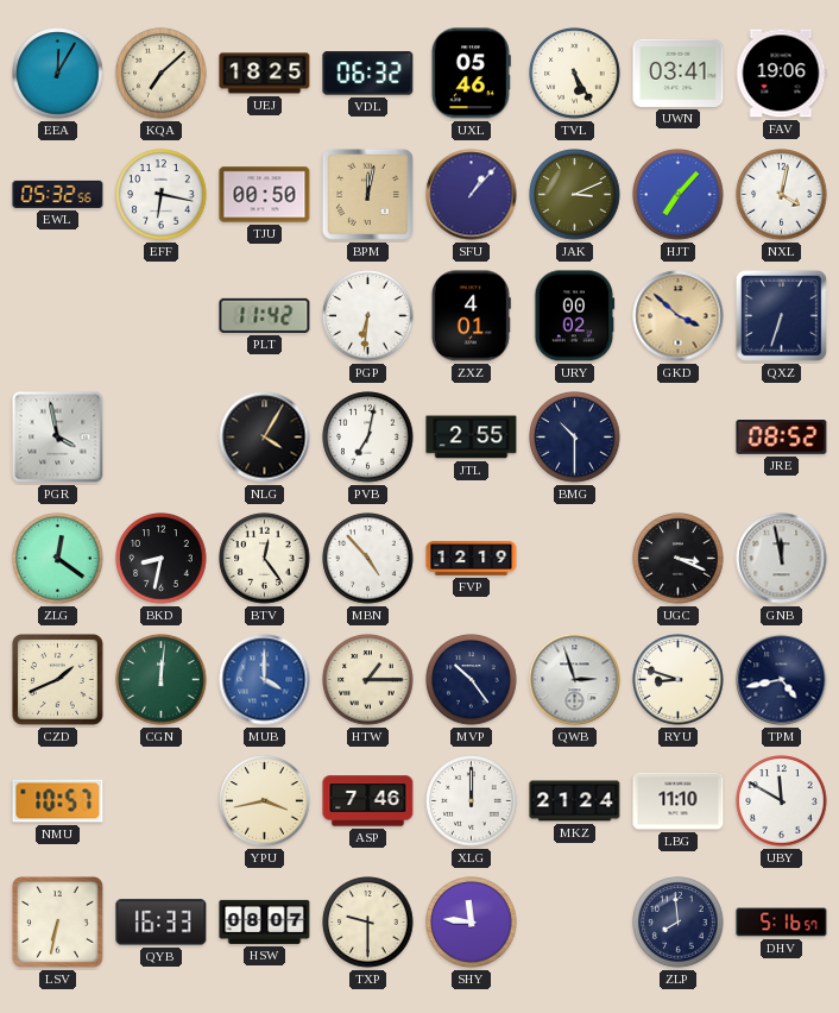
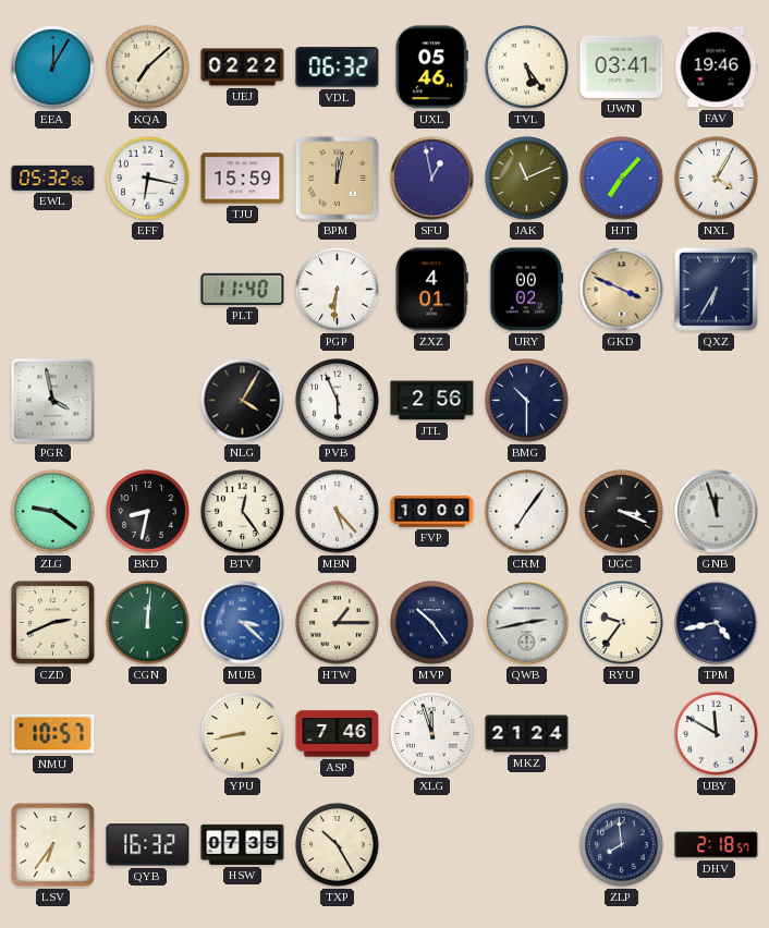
UEJ: 18:25 -> 02:22
TVL: 5:25 -> 5:24
FAV: 19:06 -> 19:46
TJU: 00:50 -> 15:59
SFU: 1:07 -> 12:58
JAK: 3:11 -> 11:11
NXL: 4:02 -> 4:05
PLT: 11:42 -> 11:40
GKD: 3:52 -> 3:49
QXZ: 6:33 -> 6:35
PVB: 7:02 -> 5:56
JTL: 2:55 -> 2:56
JRE: 08:52 -> none
ZLG: 12:21 -> 9:21
MBN: 4:53 -> 5:23
FVP: 12:19 -> 10:00
CRM: none -> 7:06
GNB: 11:58 -> 11:57
CZD: 1:41 -> 2:41
MUB: 4:00 -> 3:22
QWB: 2:57 -> 2:43
RYU: 8:48 -> 9:36
YPU: 3:43 -> 8:43
XLG: 12:00 -> 11:57
LBG: 11:10 -> none
LSV: 6:32 -> 6:36
QYB: 16:33 -> 16:32
HSW: 08:07 -> 07:35
TXP: 9:30 -> 10:25
SHY: 11:46 -> none
DHV: 5:16 -> 2:18
